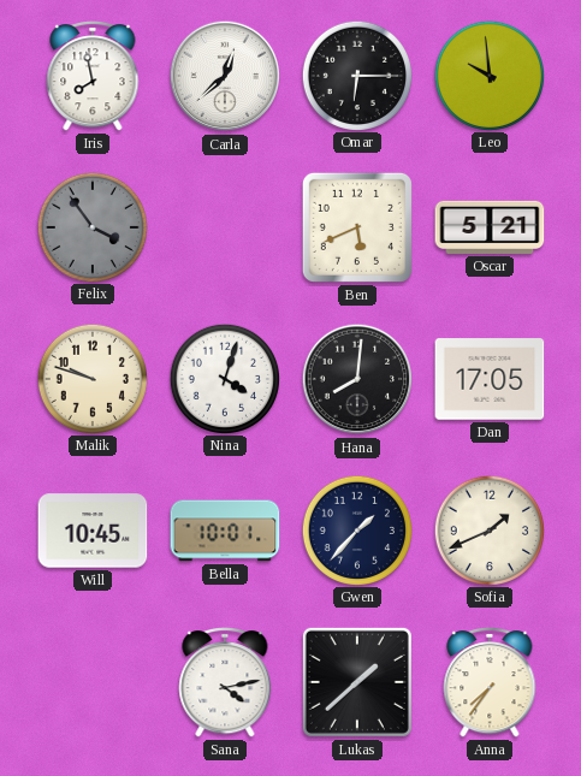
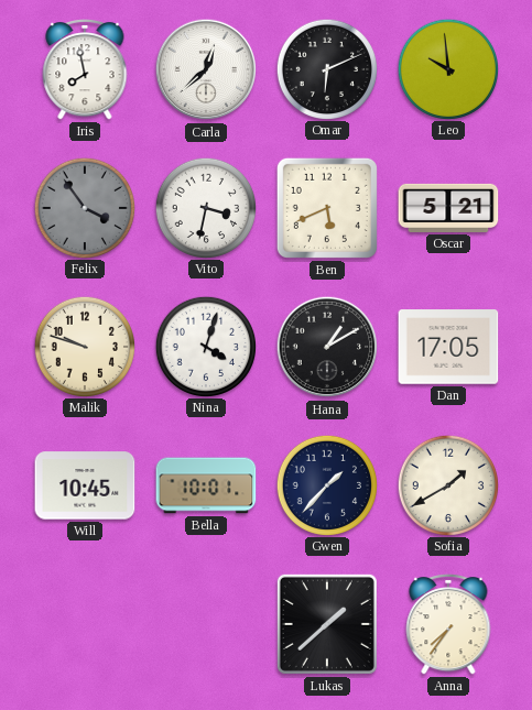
Omar: 6:15 -> 6:11
Vito: none -> 3:32
Hana: 8:01 -> 1:10
Sofia: 1:41 -> 1:40
Sana: 4:13 -> none
